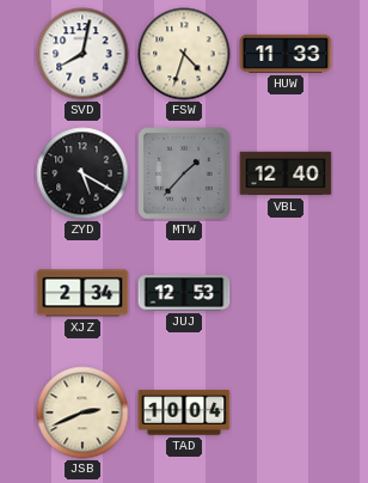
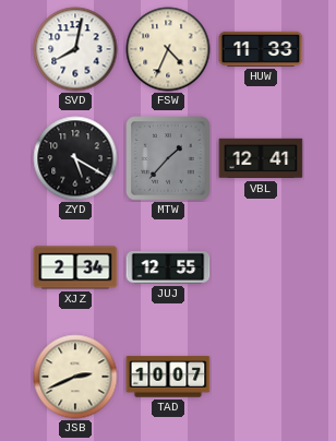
FSW: 4:33 -> 4:34
VBL: 12:40 -> 12:41
JUJ: 12:53 -> 12:55
TAD: 10:04 -> 10:07
